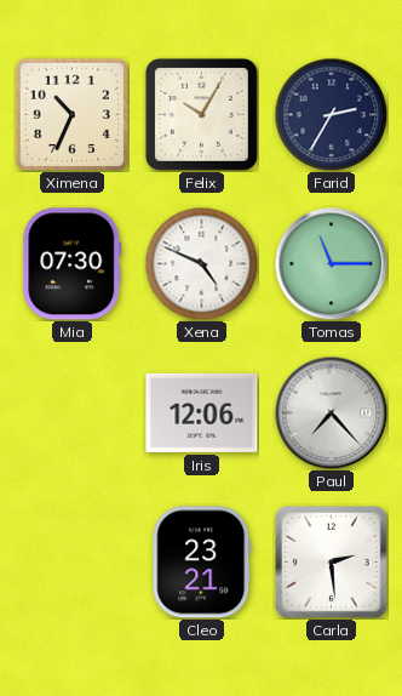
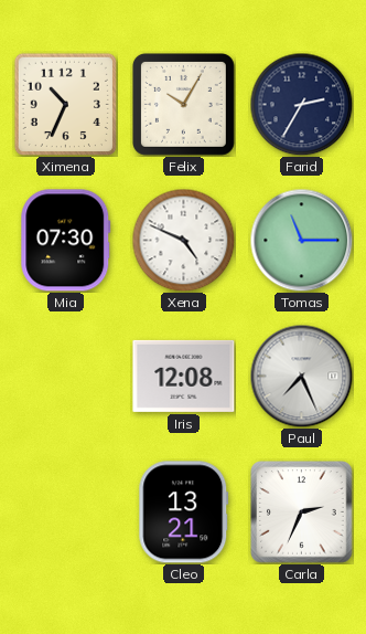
Iris: 12:06 -> 12:08
Paul: 7:23 -> 7:26
Cleo: 23:21 -> 13:21
Carla: 2:29 -> 2:34
